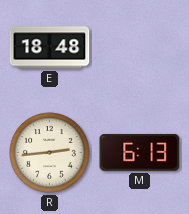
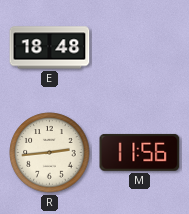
M: 6:13 -> 11:56
